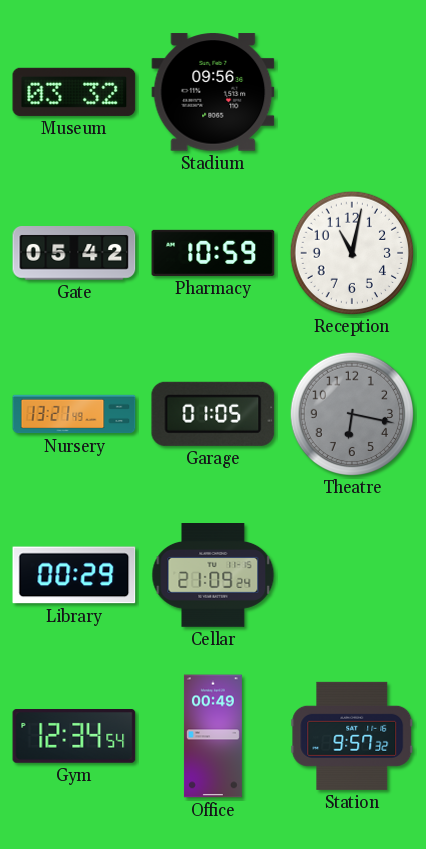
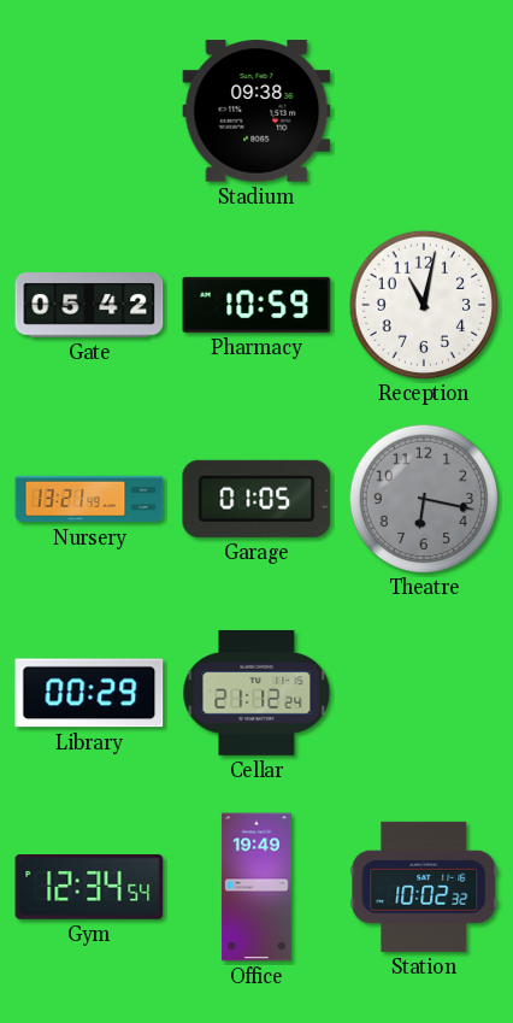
Museum: 03:32 -> none
Stadium: 09:56 -> 09:38
Cellar: 21:09 -> 21:12
Office: 00:49 -> 19:49
Station: 9:57 -> 10:02
